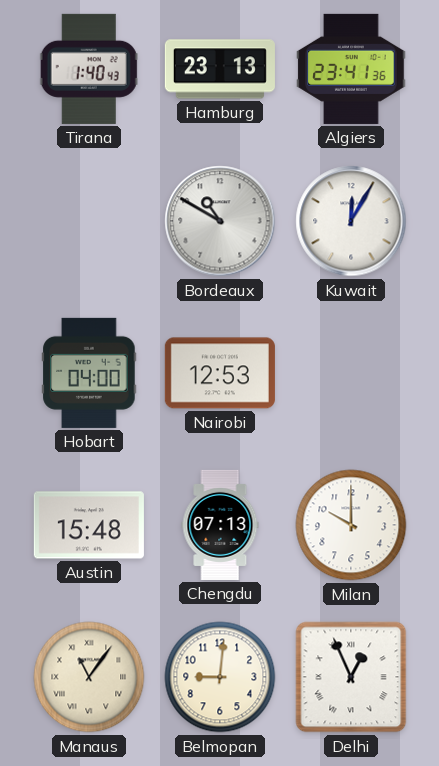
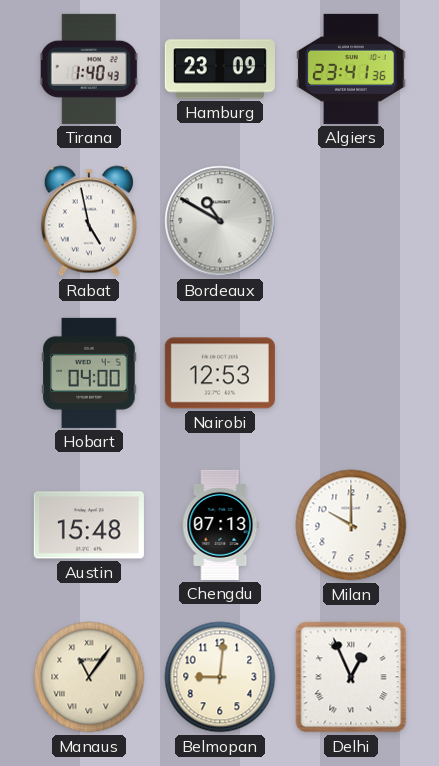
Hamburg: 23:13 -> 23:09
Rabat: none -> 4:58
Kuwait: 12:05 -> none
